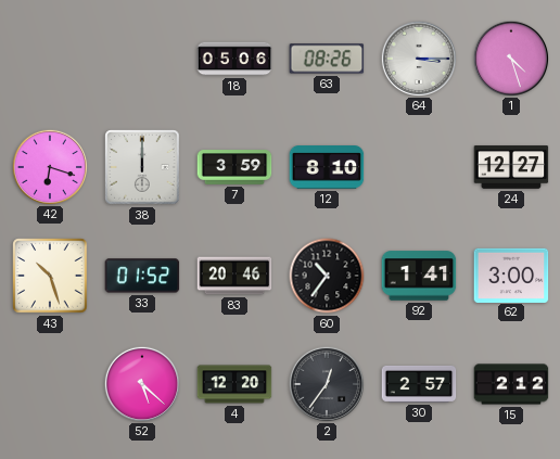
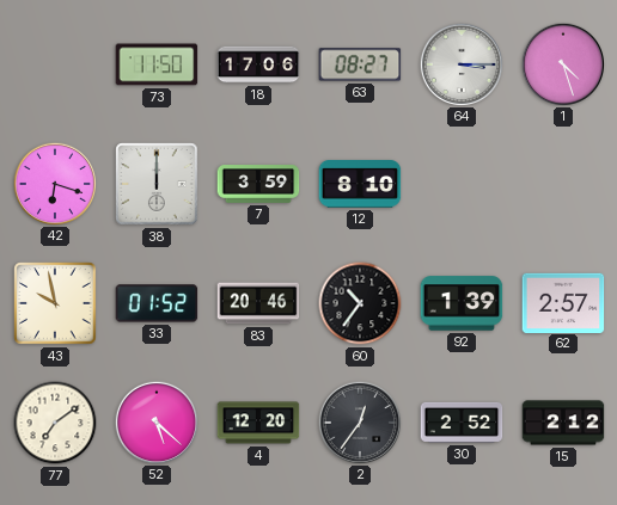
73: none -> 11:50
18: 05:06 -> 17:06
63: 08:26 -> 08:27
24: 12:27 -> none
43: 10:27 -> 9:58
92: 1:41 -> 1:39
62: 3:00 -> 2:57
77: none -> 7:09
30: 2:57 -> 2:52
